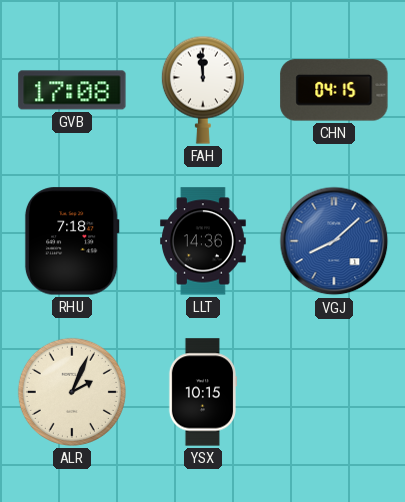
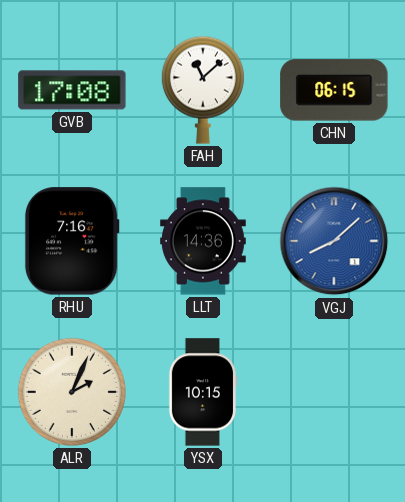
FAH: 11:59 -> 11:08
CHN: 04:15 -> 06:15
RHU: 7:18 -> 7:16
